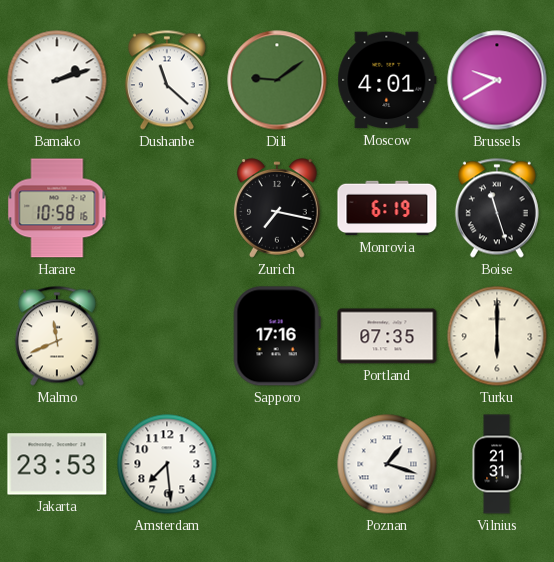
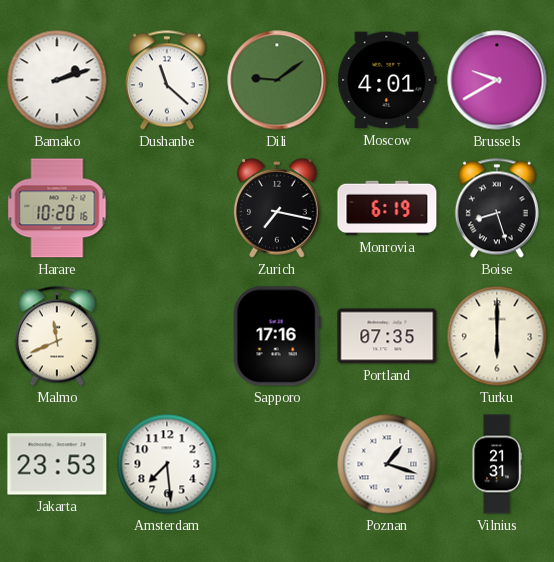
Harare: 10:58 -> 10:20
Boise: 11:27 -> 8:27
